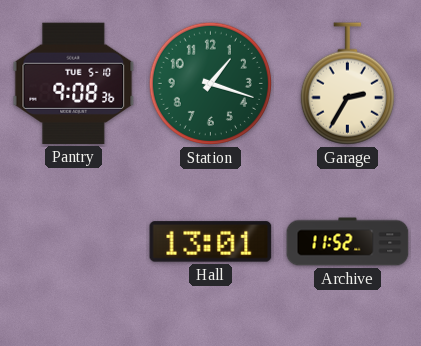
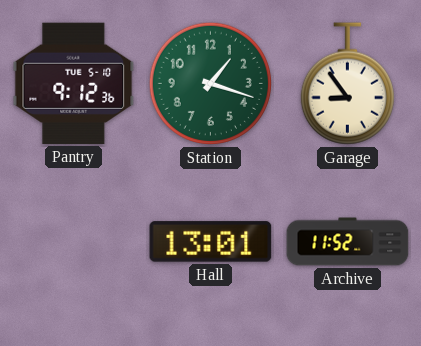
Pantry: 9:08 -> 9:12
Garage: 2:35 -> 8:54
